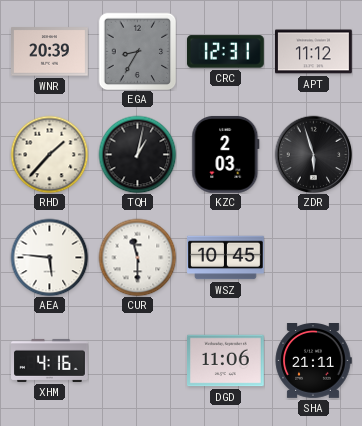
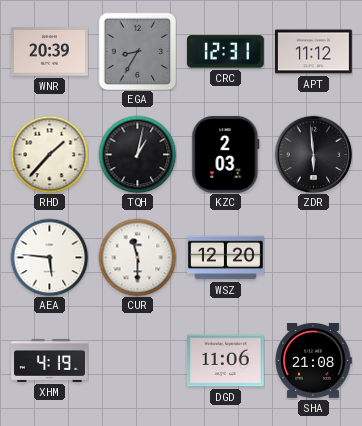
ZDR: 5:57 -> 5:59
WSZ: 10:45 -> 12:20
XHM: 4:16 -> 4:19
SHA: 21:11 -> 21:08
